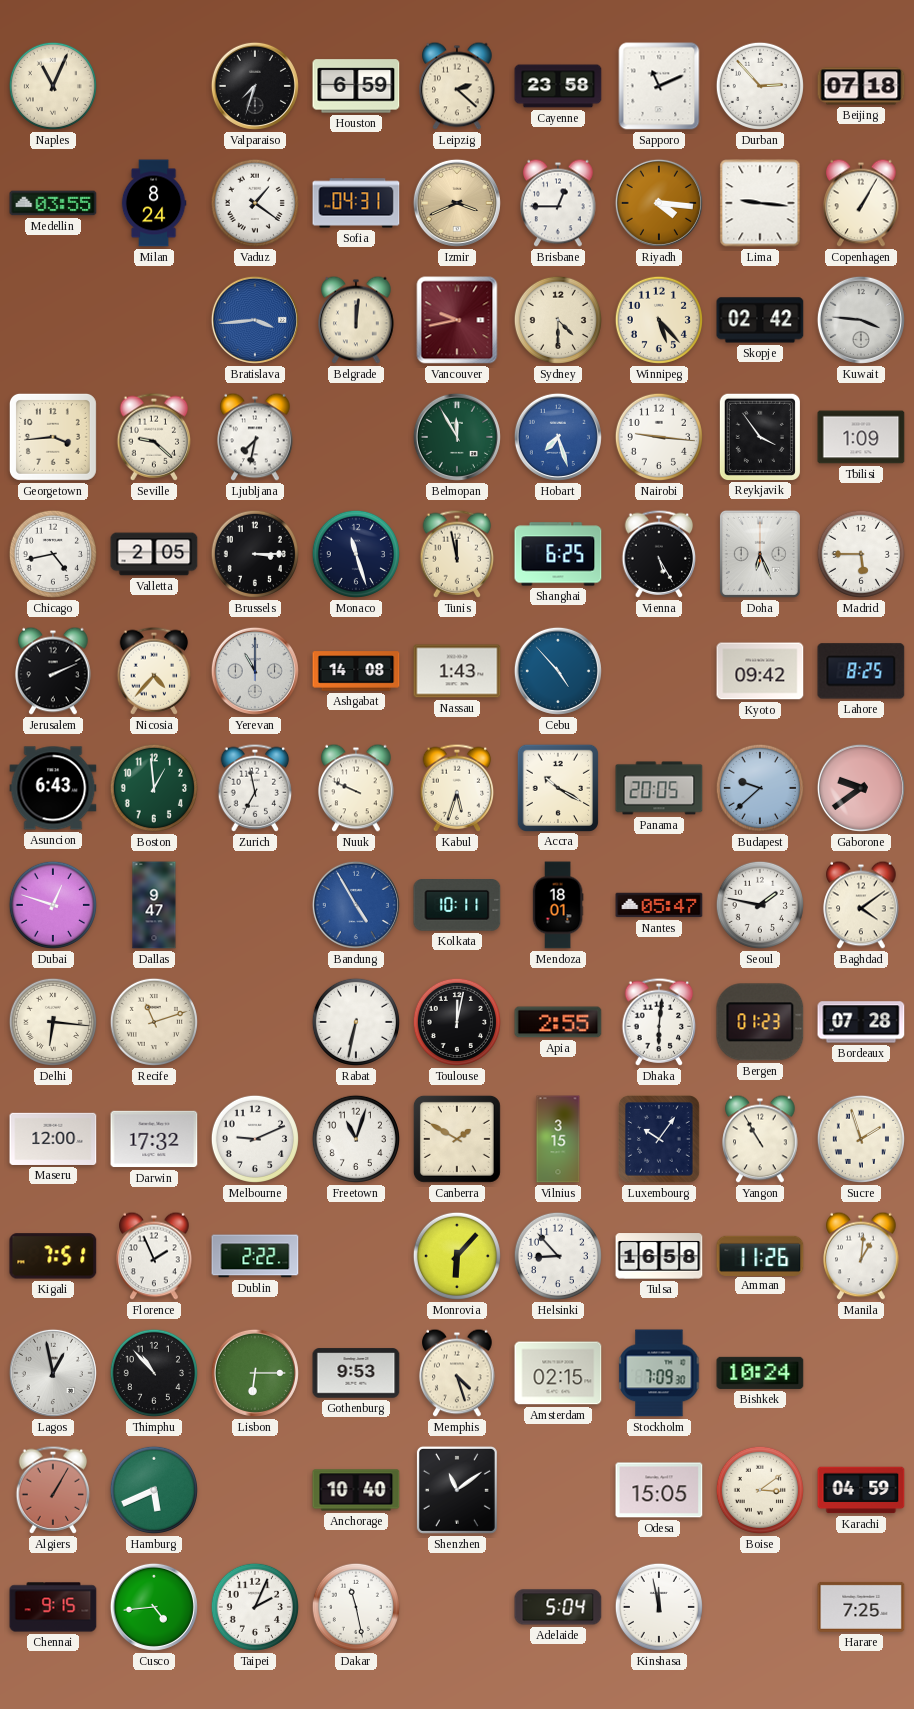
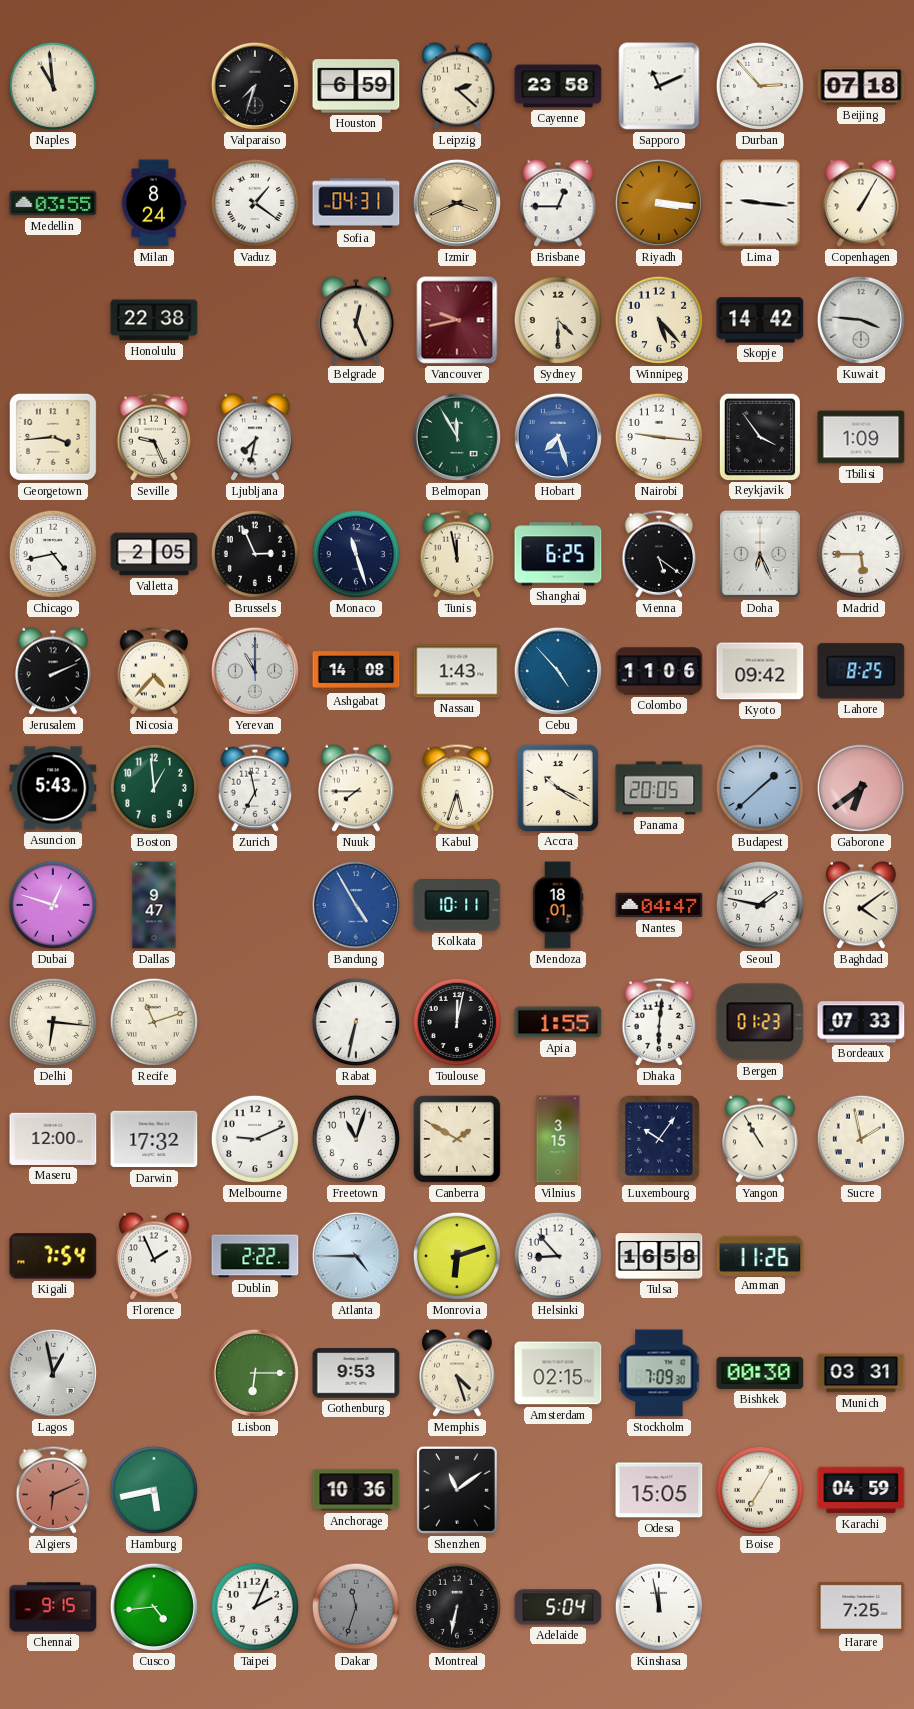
Naples: 11:04 -> 10:59
Riyadh: 4:16 -> 3:16
Honolulu: none -> 22:38
Bratislava: 3:44 -> none
Belgrade: 12:01 -> 12:26
Skopje: 02:42 -> 14:42
Seville: 9:22 -> 9:26
Brussels: 3:15 -> 2:56
Vienna: 5:25 -> 5:21
Colombo: none -> 11:06
Asuncion: 6:43 -> 5:43
Nuuk: 9:49 -> 7:45
Budapest: 9:38 -> 1:38
Gaborone: 9:39 -> 6:39
Nantes: 05:47 -> 04:47
Apia: 2:55 -> 1:55
Bordeaux: 07:28 -> 07:33
Sucre: 1:57 -> 1:58
Kigali: 7:51 -> 7:54
Atlanta: none -> 4:45
Monrovia: 6:07 -> 6:12
Manila: 1:01 -> none
Thimphu: 10:53 -> none
Bishkek: 10:24 -> 00:30
Munich: none -> 03:31
Algiers: 1:05 -> 6:11
Hamburg: 5:41 -> 5:43
Anchorage: 10:40 -> 10:36
Boise: 3:09 -> 7:05
Dakar: 11:28 -> 11:33
Dakar dial: white -> grey
Montreal: none -> 6:32
